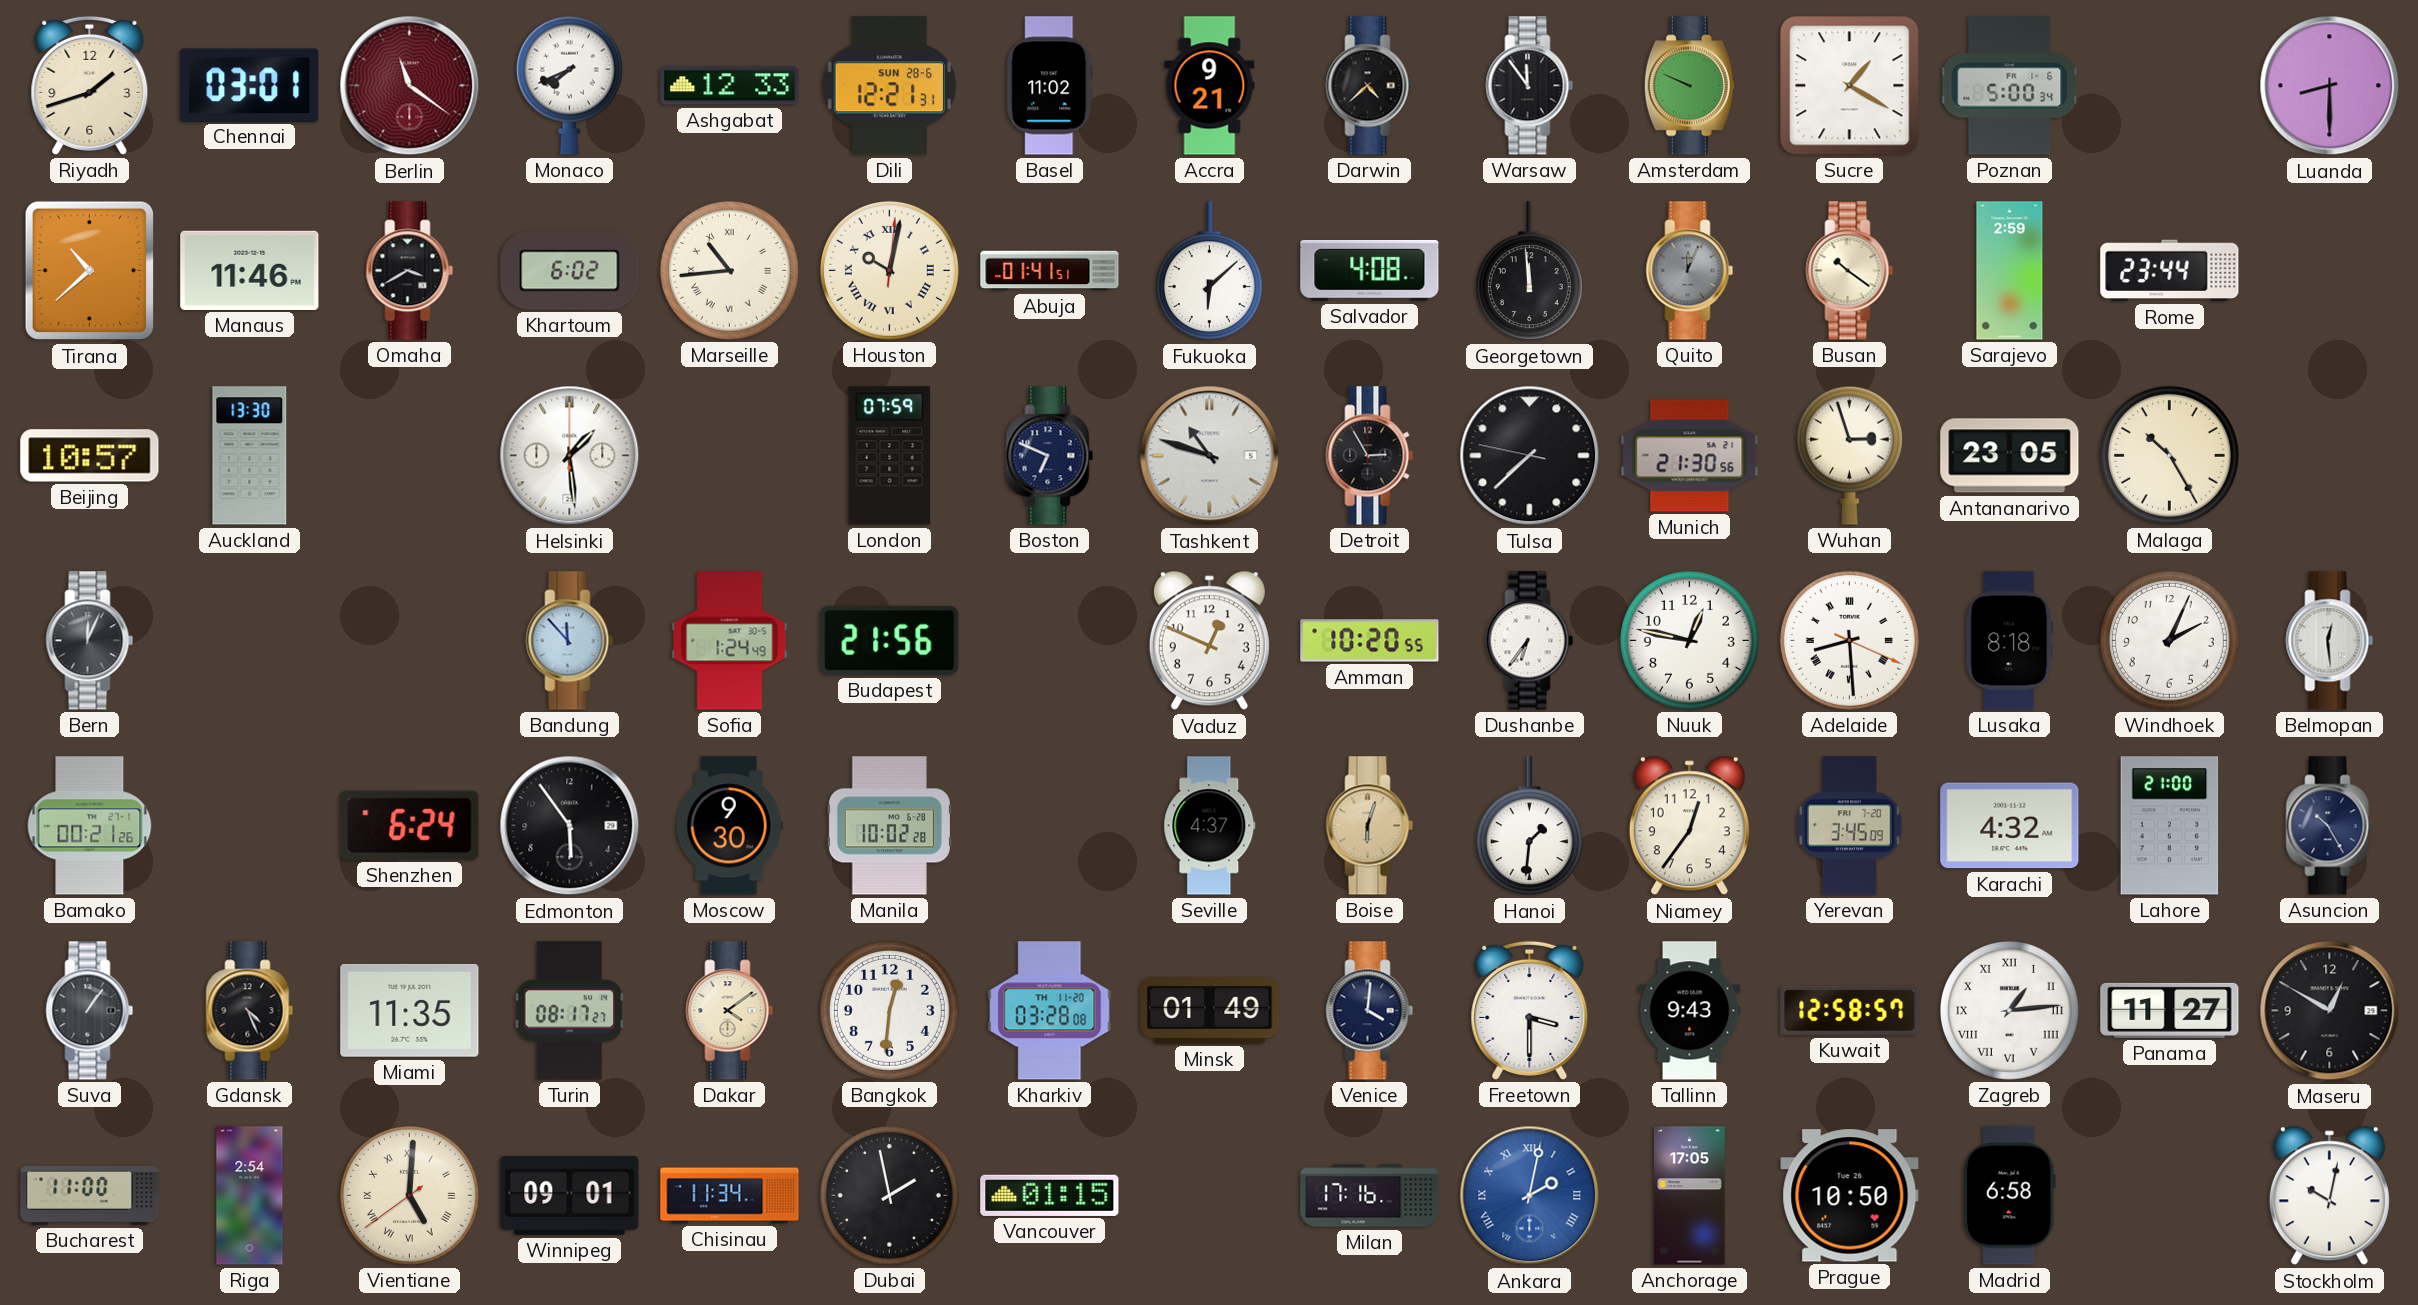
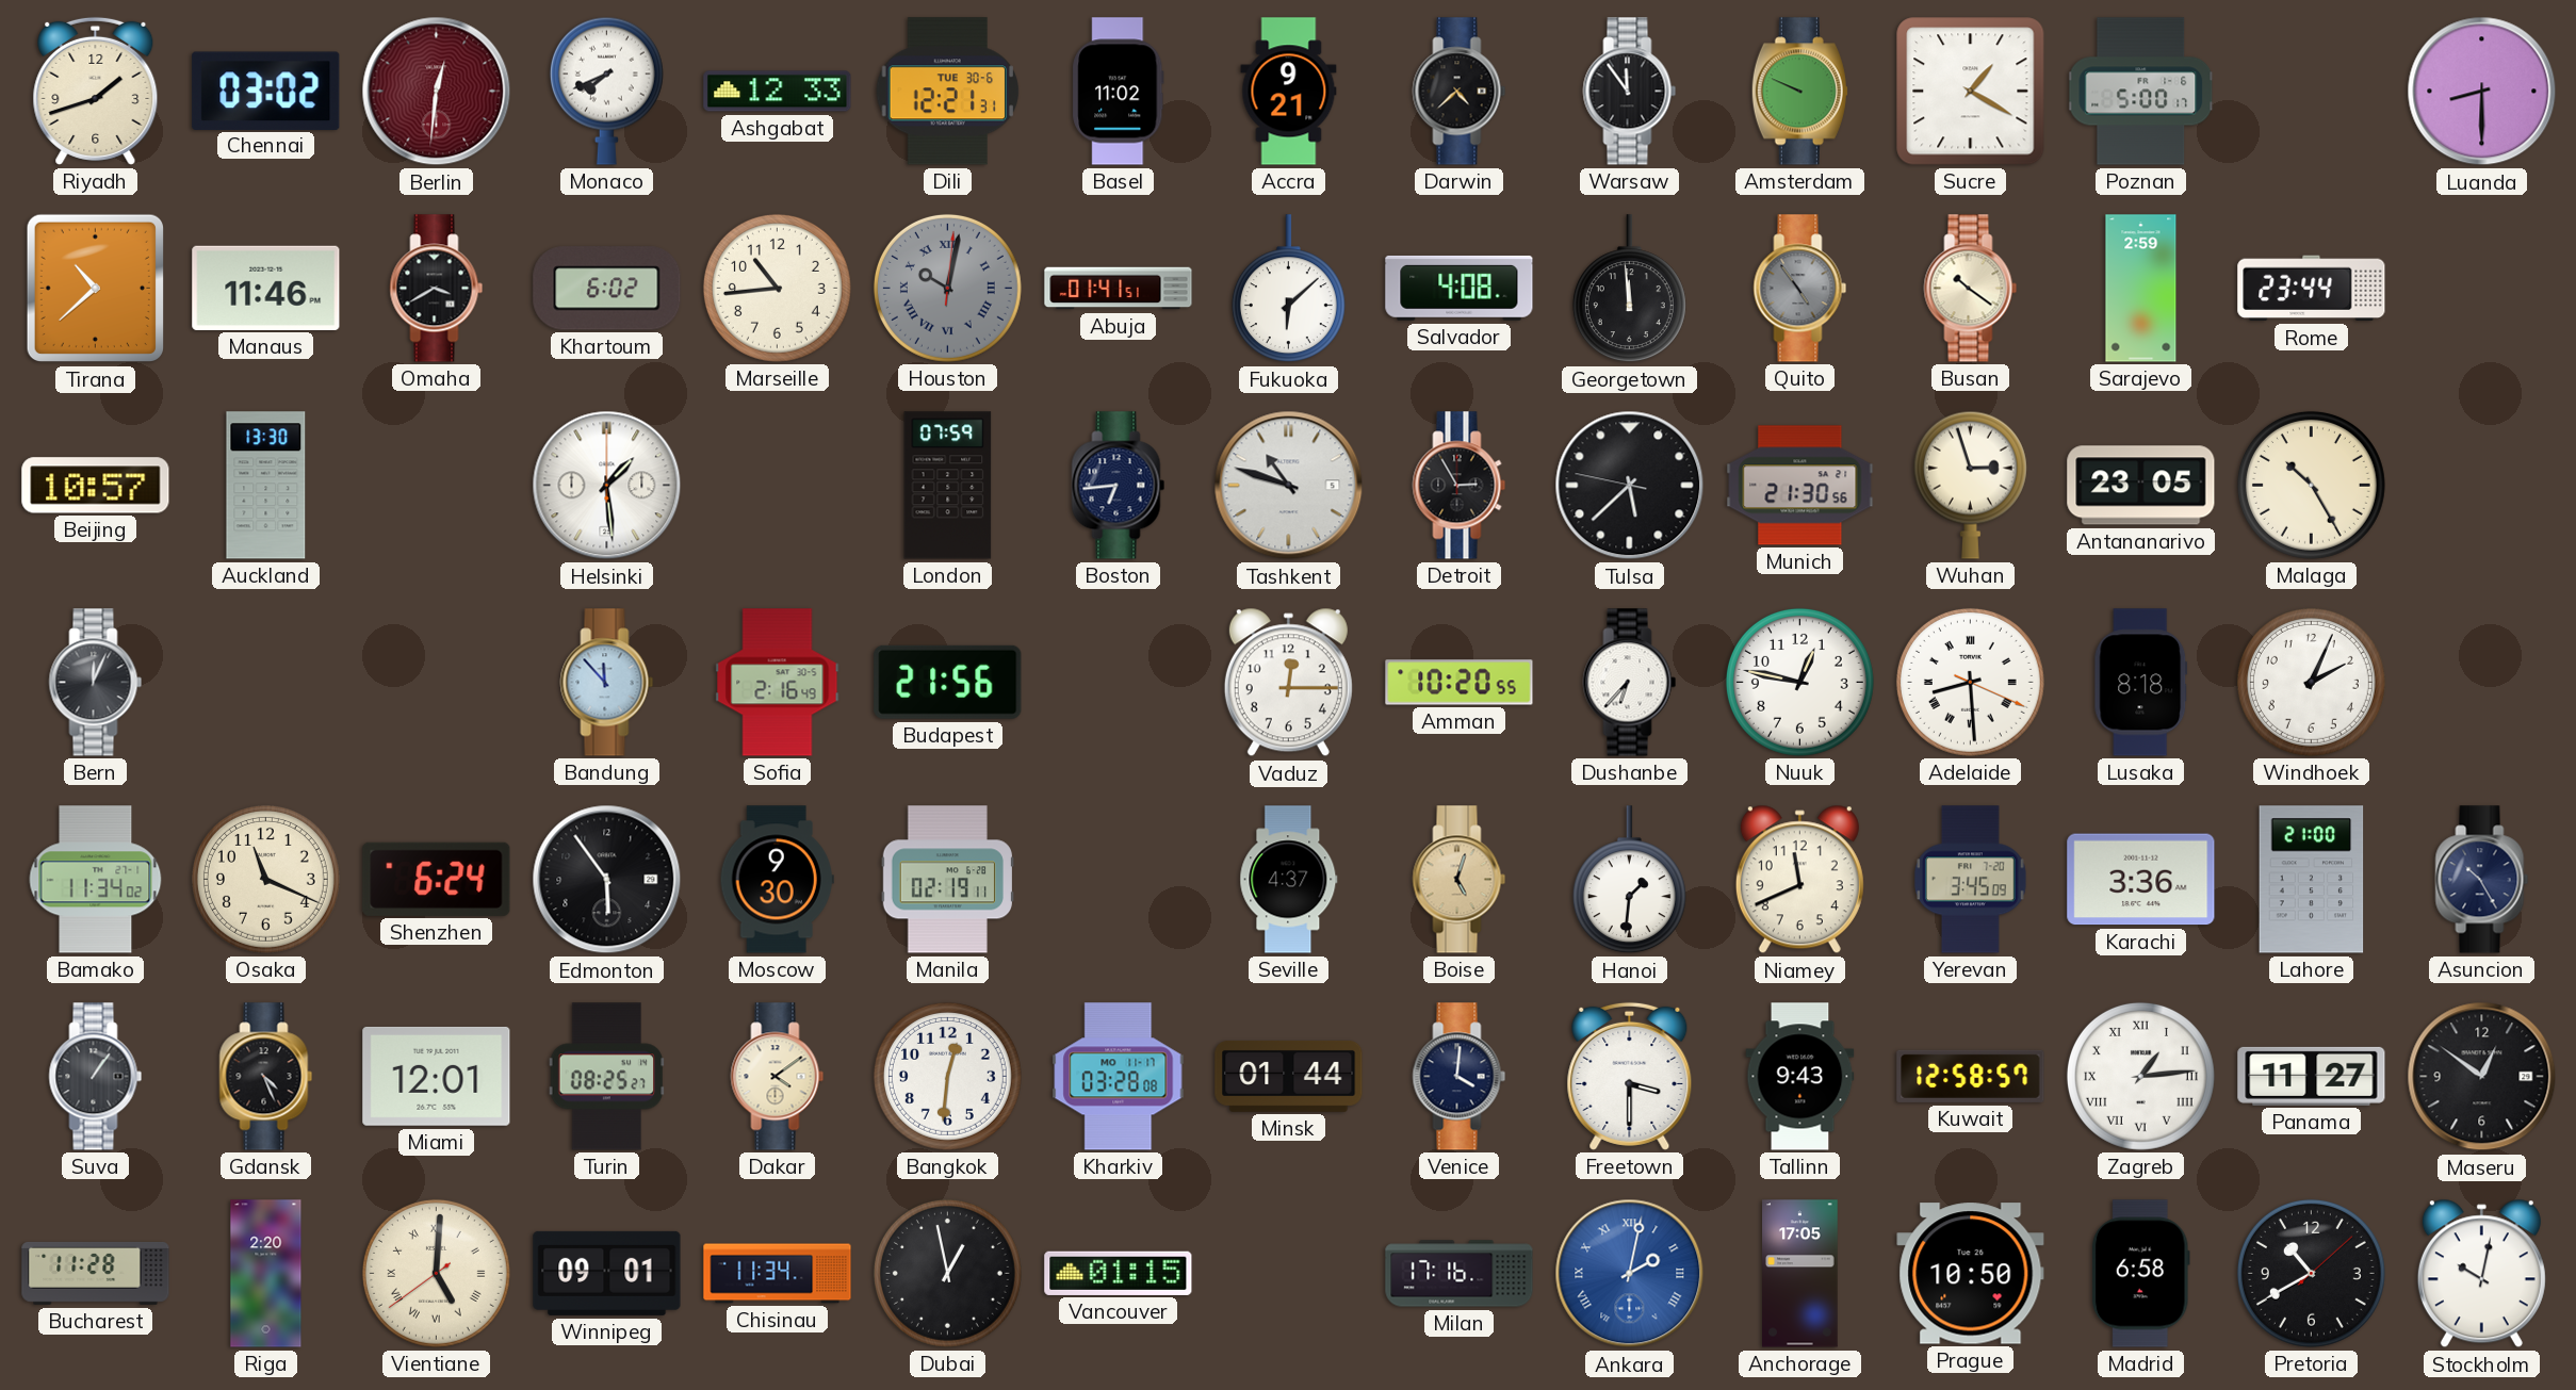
Chennai: 03:01 -> 03:02
Berlin: 11:21 -> 12:31
Dili date: SUN 28-6 -> TUE 30-6
Poznan: 5:00:34 -> 5:00:17
Marseille numerals: Roman -> Arabic
Houston dial: cream -> grey
Quito: 12:04 -> 4:54
Boston: 6:49 -> 6:44
Tulsa: 7:37 -> 5:37
Sofia: 1:24 -> 2:16
Vaduz: 12:49 -> 12:15
Dushanbe: 6:36 -> 6:37
Belmopan: 12:29 -> none
Bamako: 00:21 -> 11:34
Osaka: none -> 11:19
Manila: 10:02 -> 02:19
Boise: 6:03 -> 5:03
Niamey: 12:36 -> 11:41
Karachi: 4:32 -> 3:36
Miami: 11:35 -> 12:01
Turin: 08:17 -> 08:25
Kharkiv date: TH 11-20 -> MO 11-17
Minsk: 01:49 -> 01:44
Maseru: 12:50 -> 12:51
Bucharest: 11:00 -> 11:28
Riga: 2:54 -> 2:20
Dubai: 1:58 -> 12:58
Pretoria: none -> 10:40
